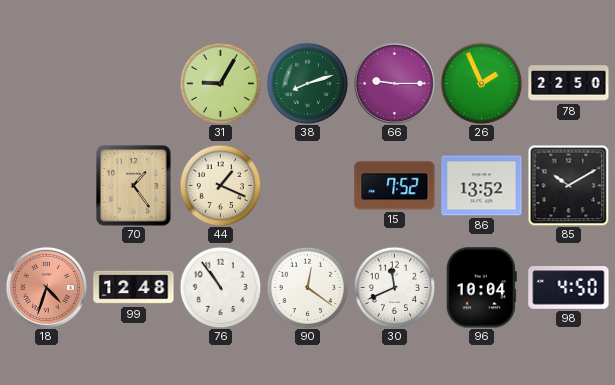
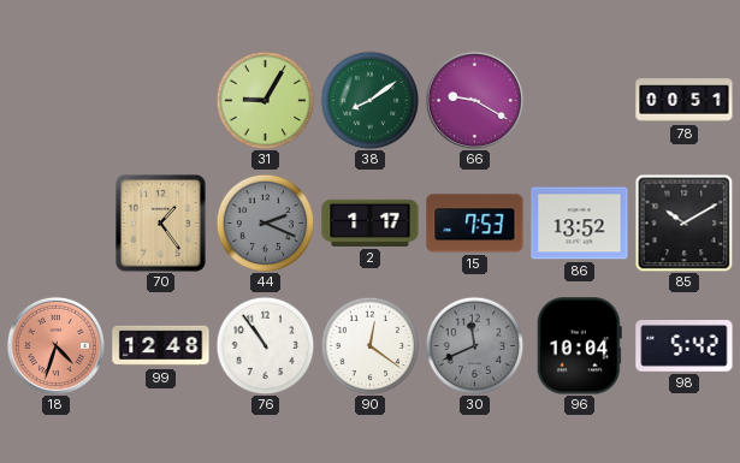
38: 8:12 -> 8:09
66: 9:15 -> 9:20
26: 1:56 -> none
78: 22:50 -> 00:51
44: 1:19 -> 2:19
44 dial: cream -> grey
2: none -> 1:17
15: 7:52 -> 7:53
30 dial: white -> grey
98: 4:50 -> 5:42
